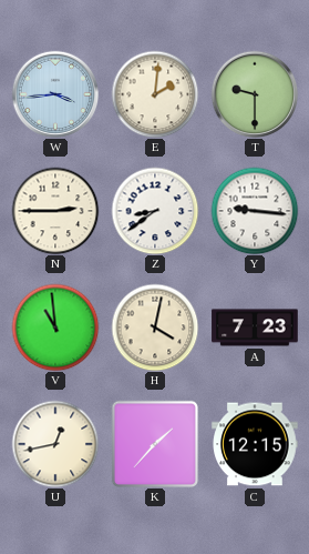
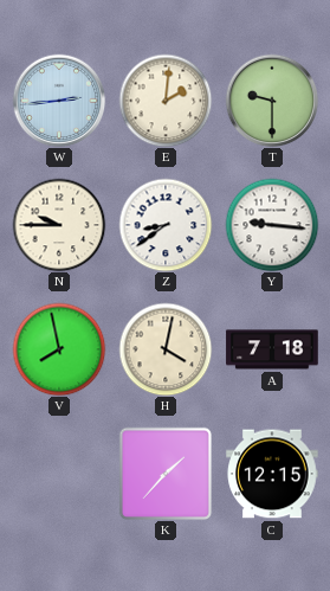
W: 3:44 -> 2:44
N: 2:45 -> 9:45
V: 10:59 -> 7:58
A: 7:23 -> 7:18
U: 12:43 -> none
